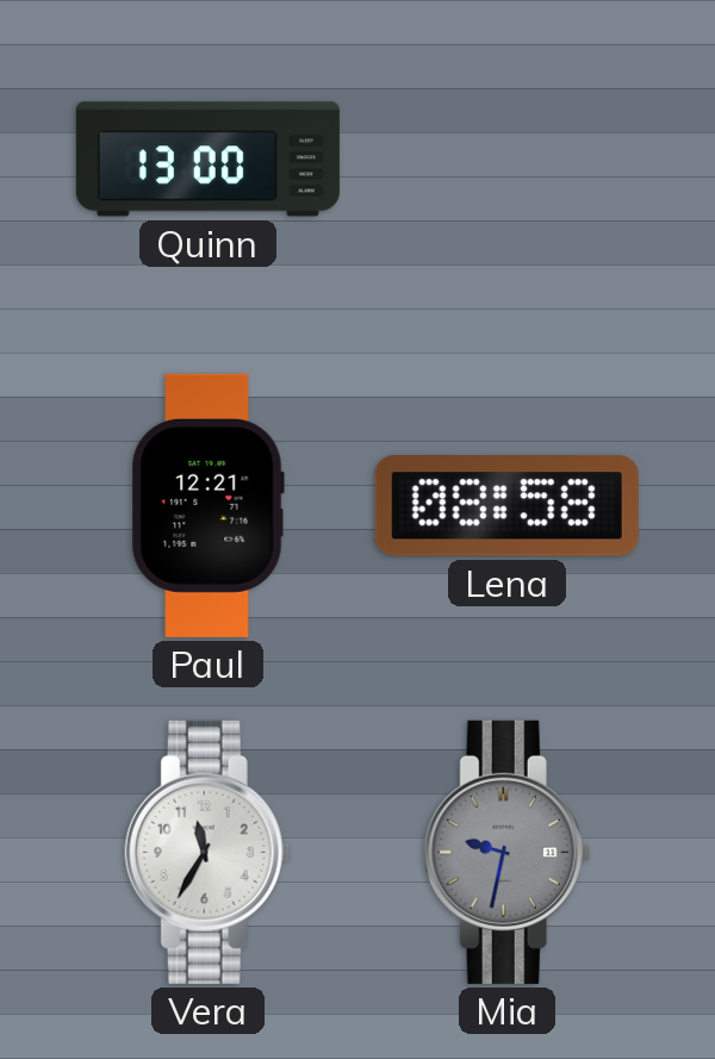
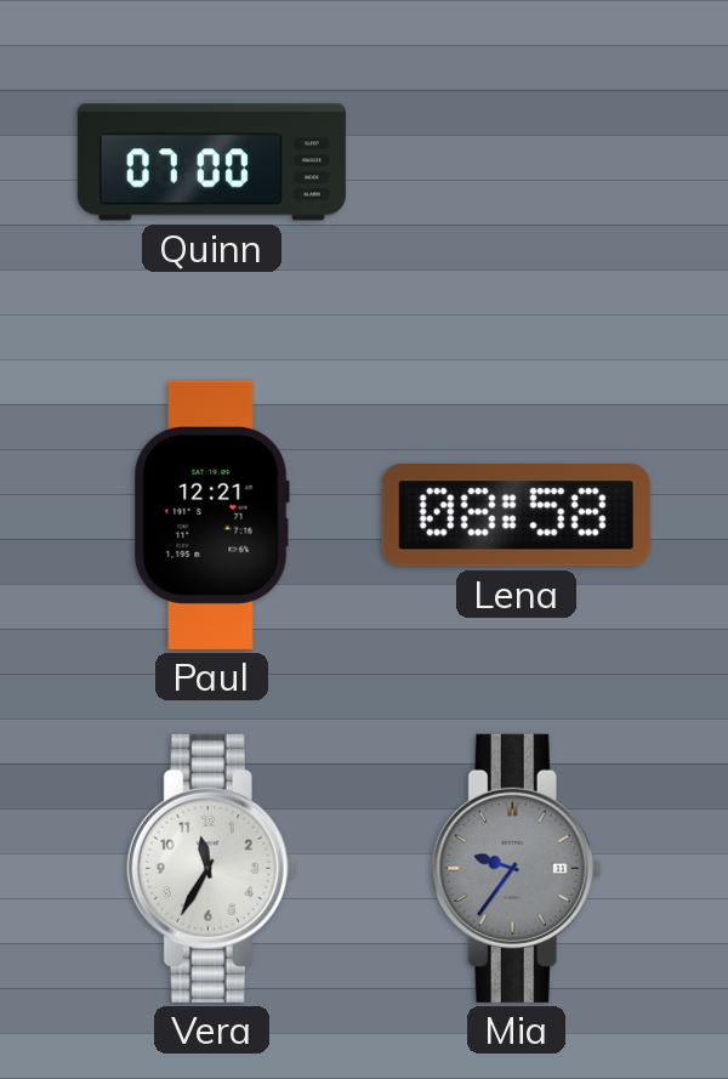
Quinn: 13:00 -> 07:00
Mia: 9:32 -> 9:36
